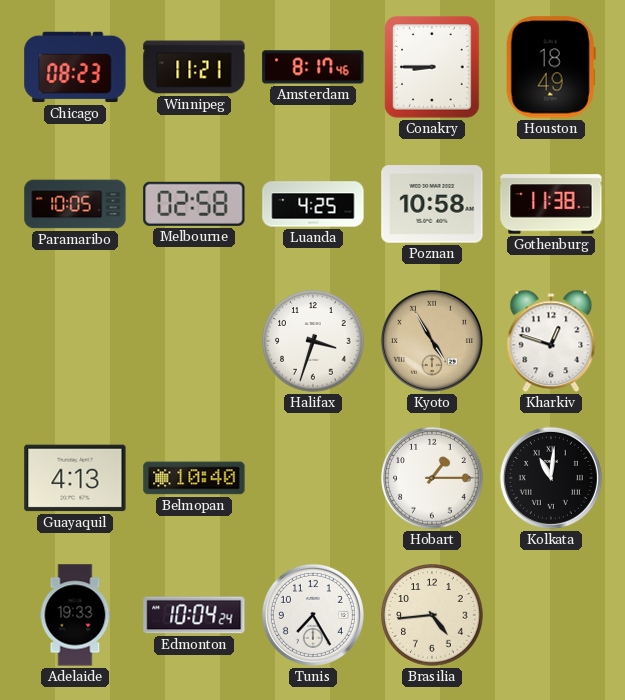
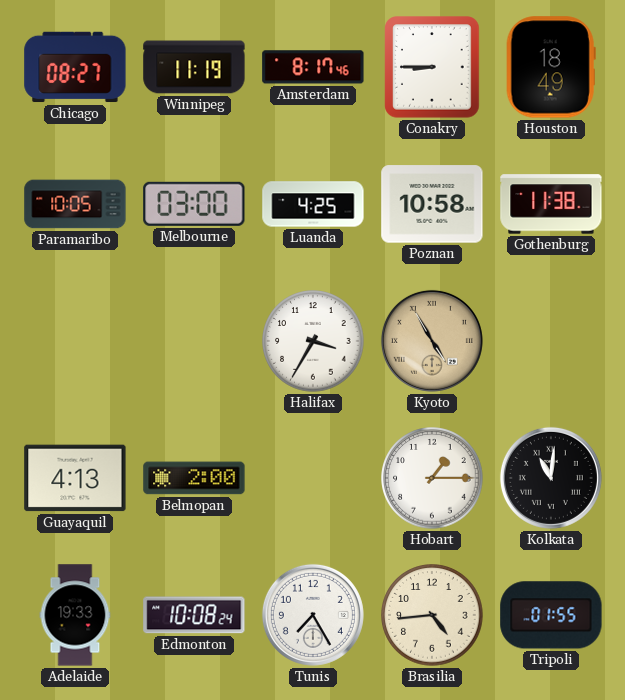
Chicago: 08:23 -> 08:27
Winnipeg: 11:21 -> 11:19
Melbourne: 02:58 -> 03:00
Halifax: 3:33 -> 3:35
Kharkiv: 12:48 -> none
Belmopan: 10:40 -> 2:00
Edmonton: 10:04 -> 10:08
Tripoli: none -> 01:55
